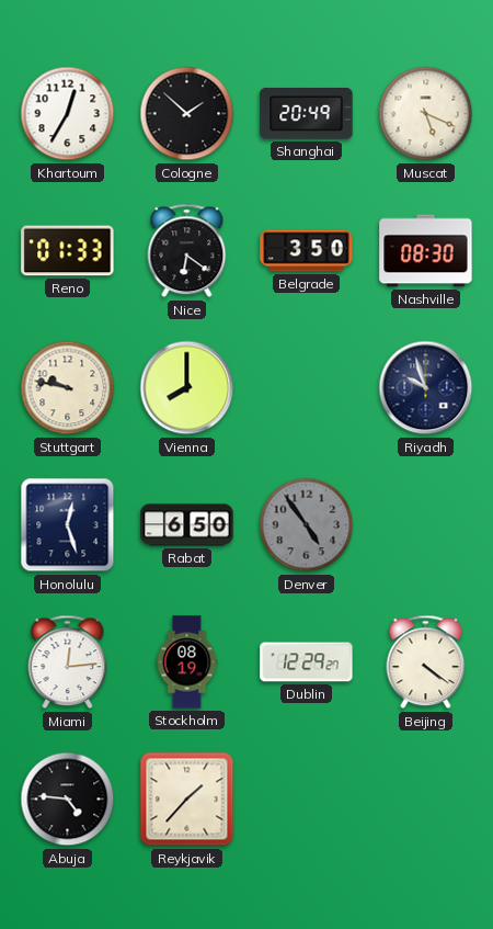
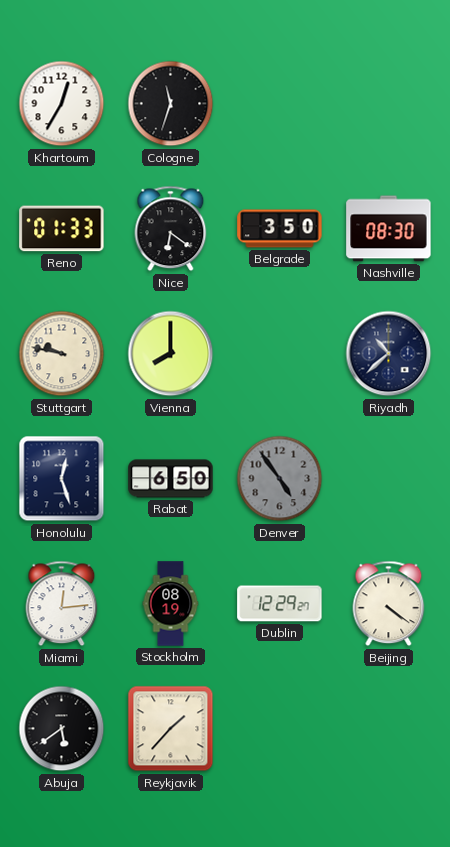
Cologne: 1:52 -> 11:33
Shanghai: 20:49 -> none
Muscat: 5:19 -> none
Riyadh: 9:57 -> 10:38
Abuja: 4:46 -> 5:39
